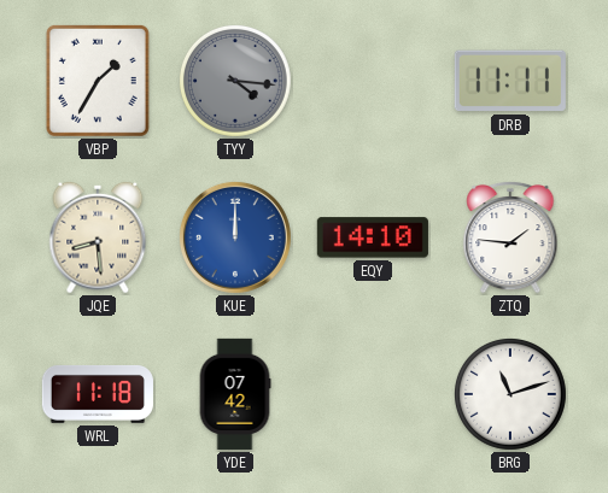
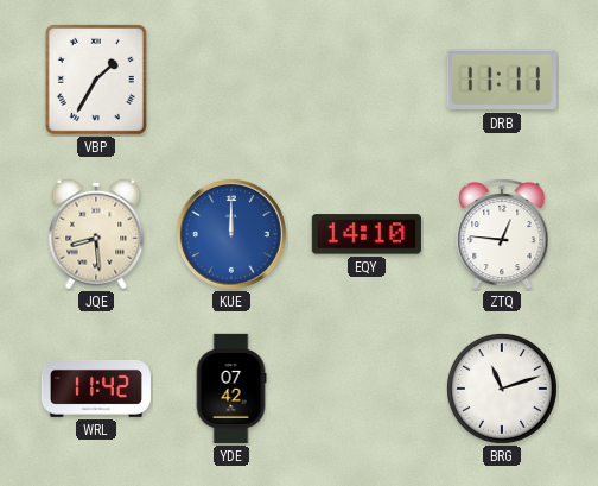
TYY: 4:16 -> none
ZTQ: 1:46 -> 12:46
WRL: 11:18 -> 11:42
